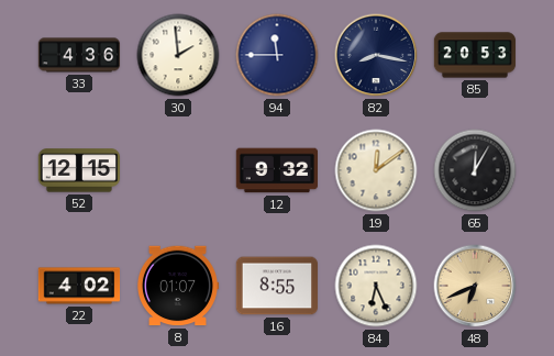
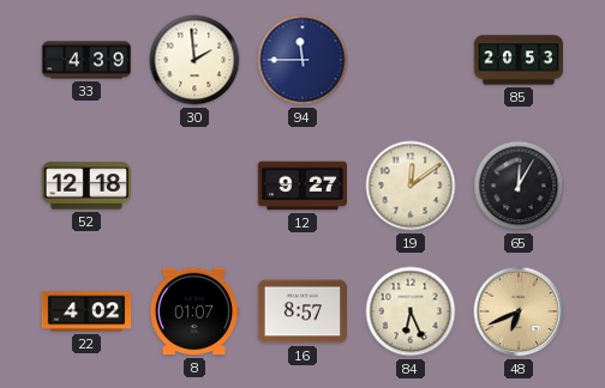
33: 4:36 -> 4:39
82: 8:17 -> none
52: 12:15 -> 12:18
12: 9:32 -> 9:27
16: 8:55 -> 8:57
